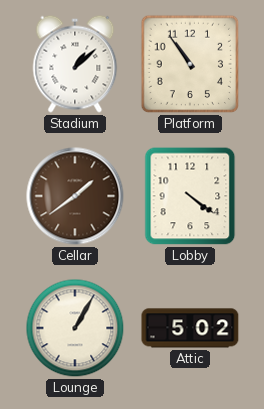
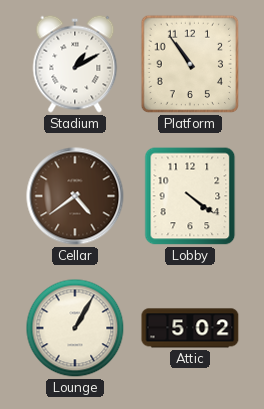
Stadium: 1:08 -> 1:10
Cellar: 1:39 -> 4:39
